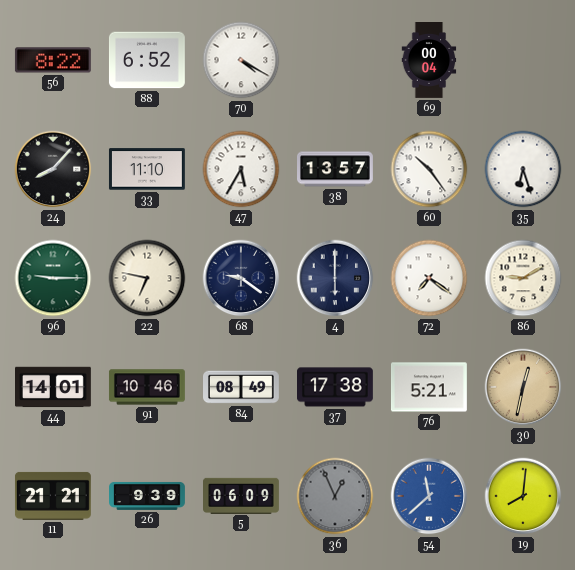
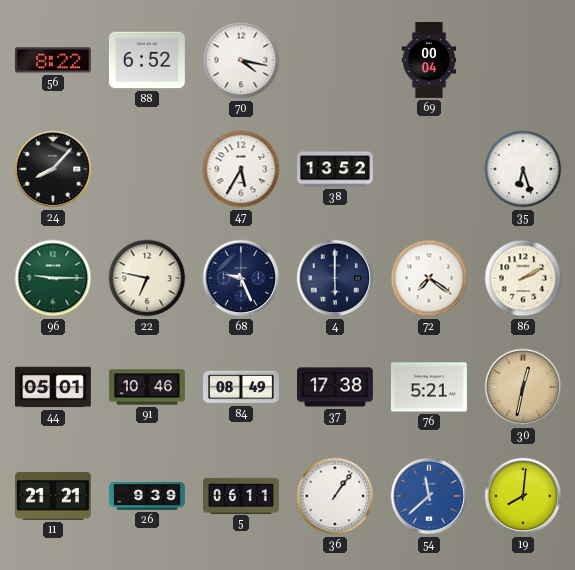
70: 4:20 -> 4:17
33: 11:10 -> none
38: 13:57 -> 13:52
60: 10:24 -> none
68: 9:21 -> 9:26
86: 9:10 -> 2:10
44: 14:01 -> 05:01
5: 06:09 -> 06:11
36: 12:56 -> 1:06
36 dial: grey -> white
